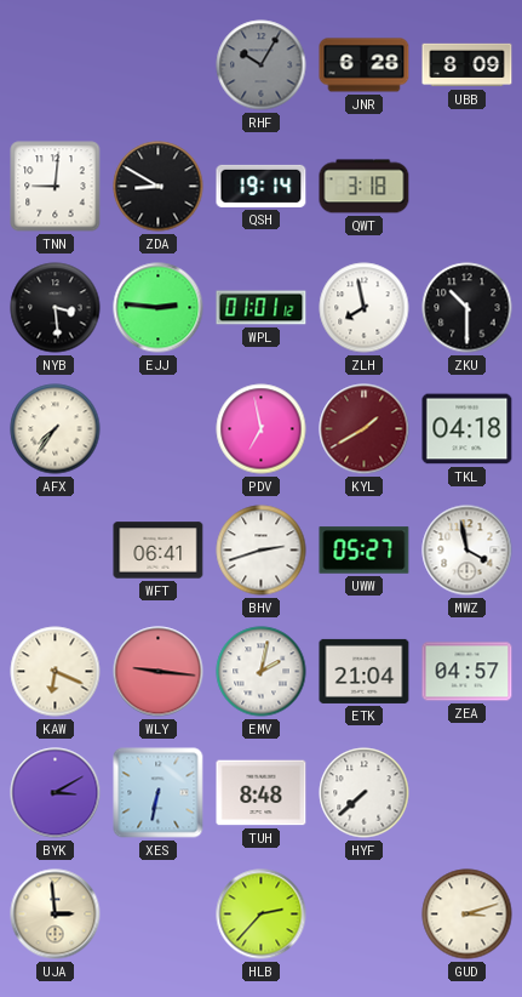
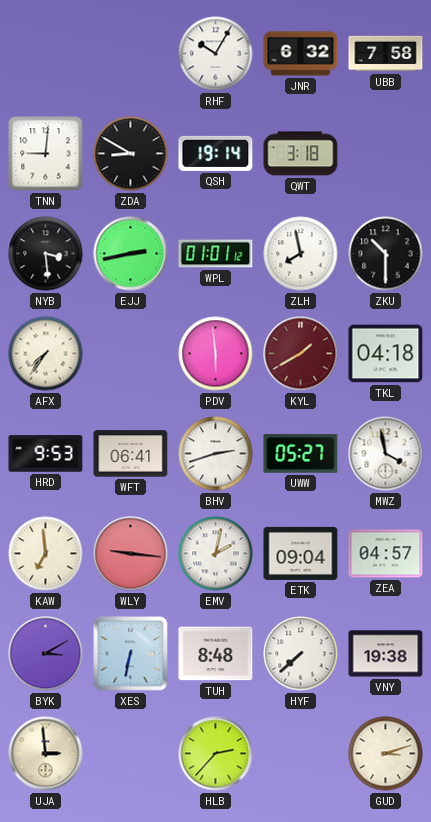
RHF dial: grey -> white
JNR: 6:28 -> 6:32
UBB: 8:09 -> 7:58
EJJ: 2:46 -> 2:43
PDV: 6:58 -> 5:59
HRD: none -> 9:53
KAW: 6:19 -> 6:59
ETK: 21:04 -> 09:04
VNY: none -> 19:38
